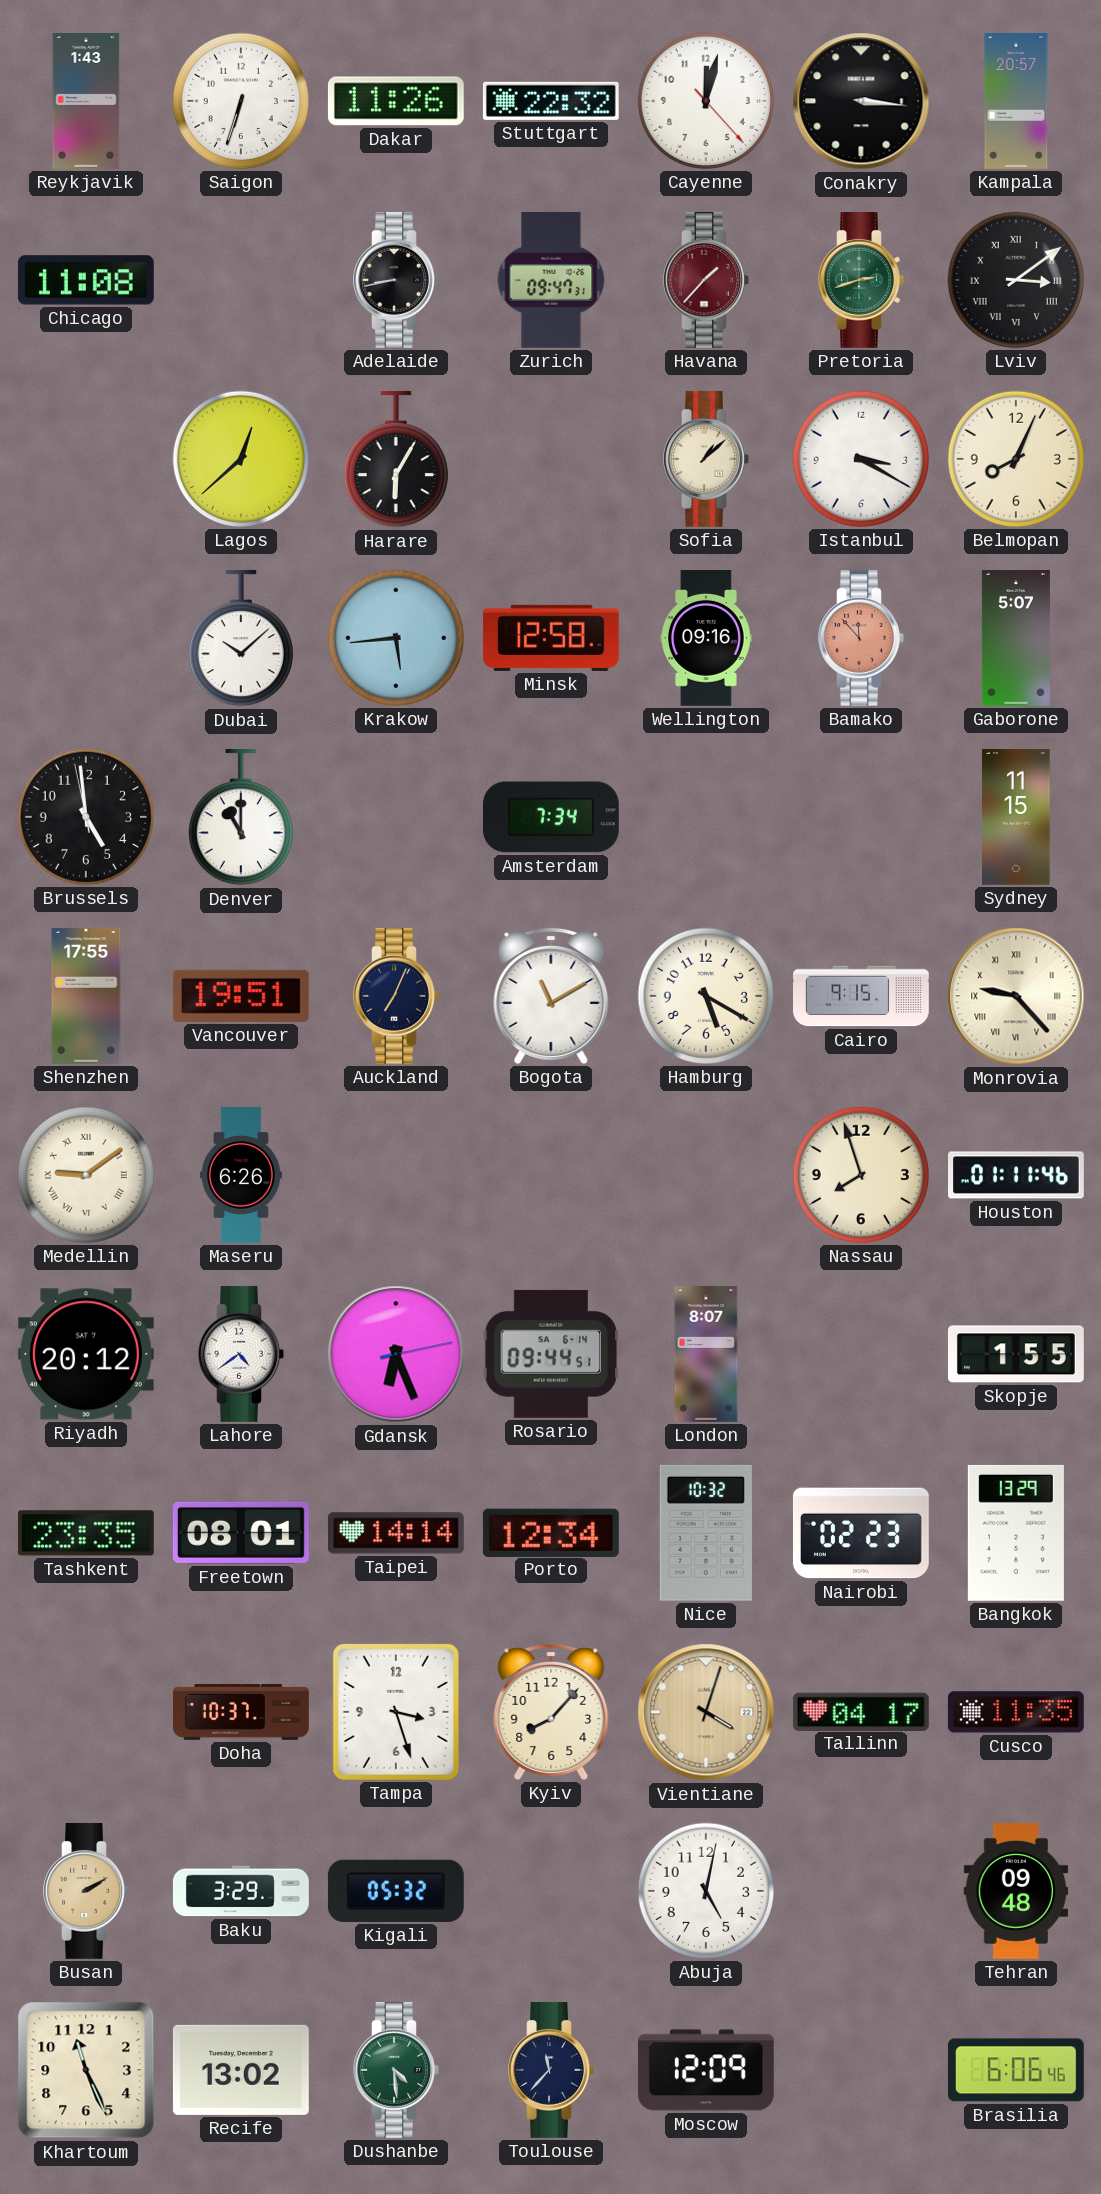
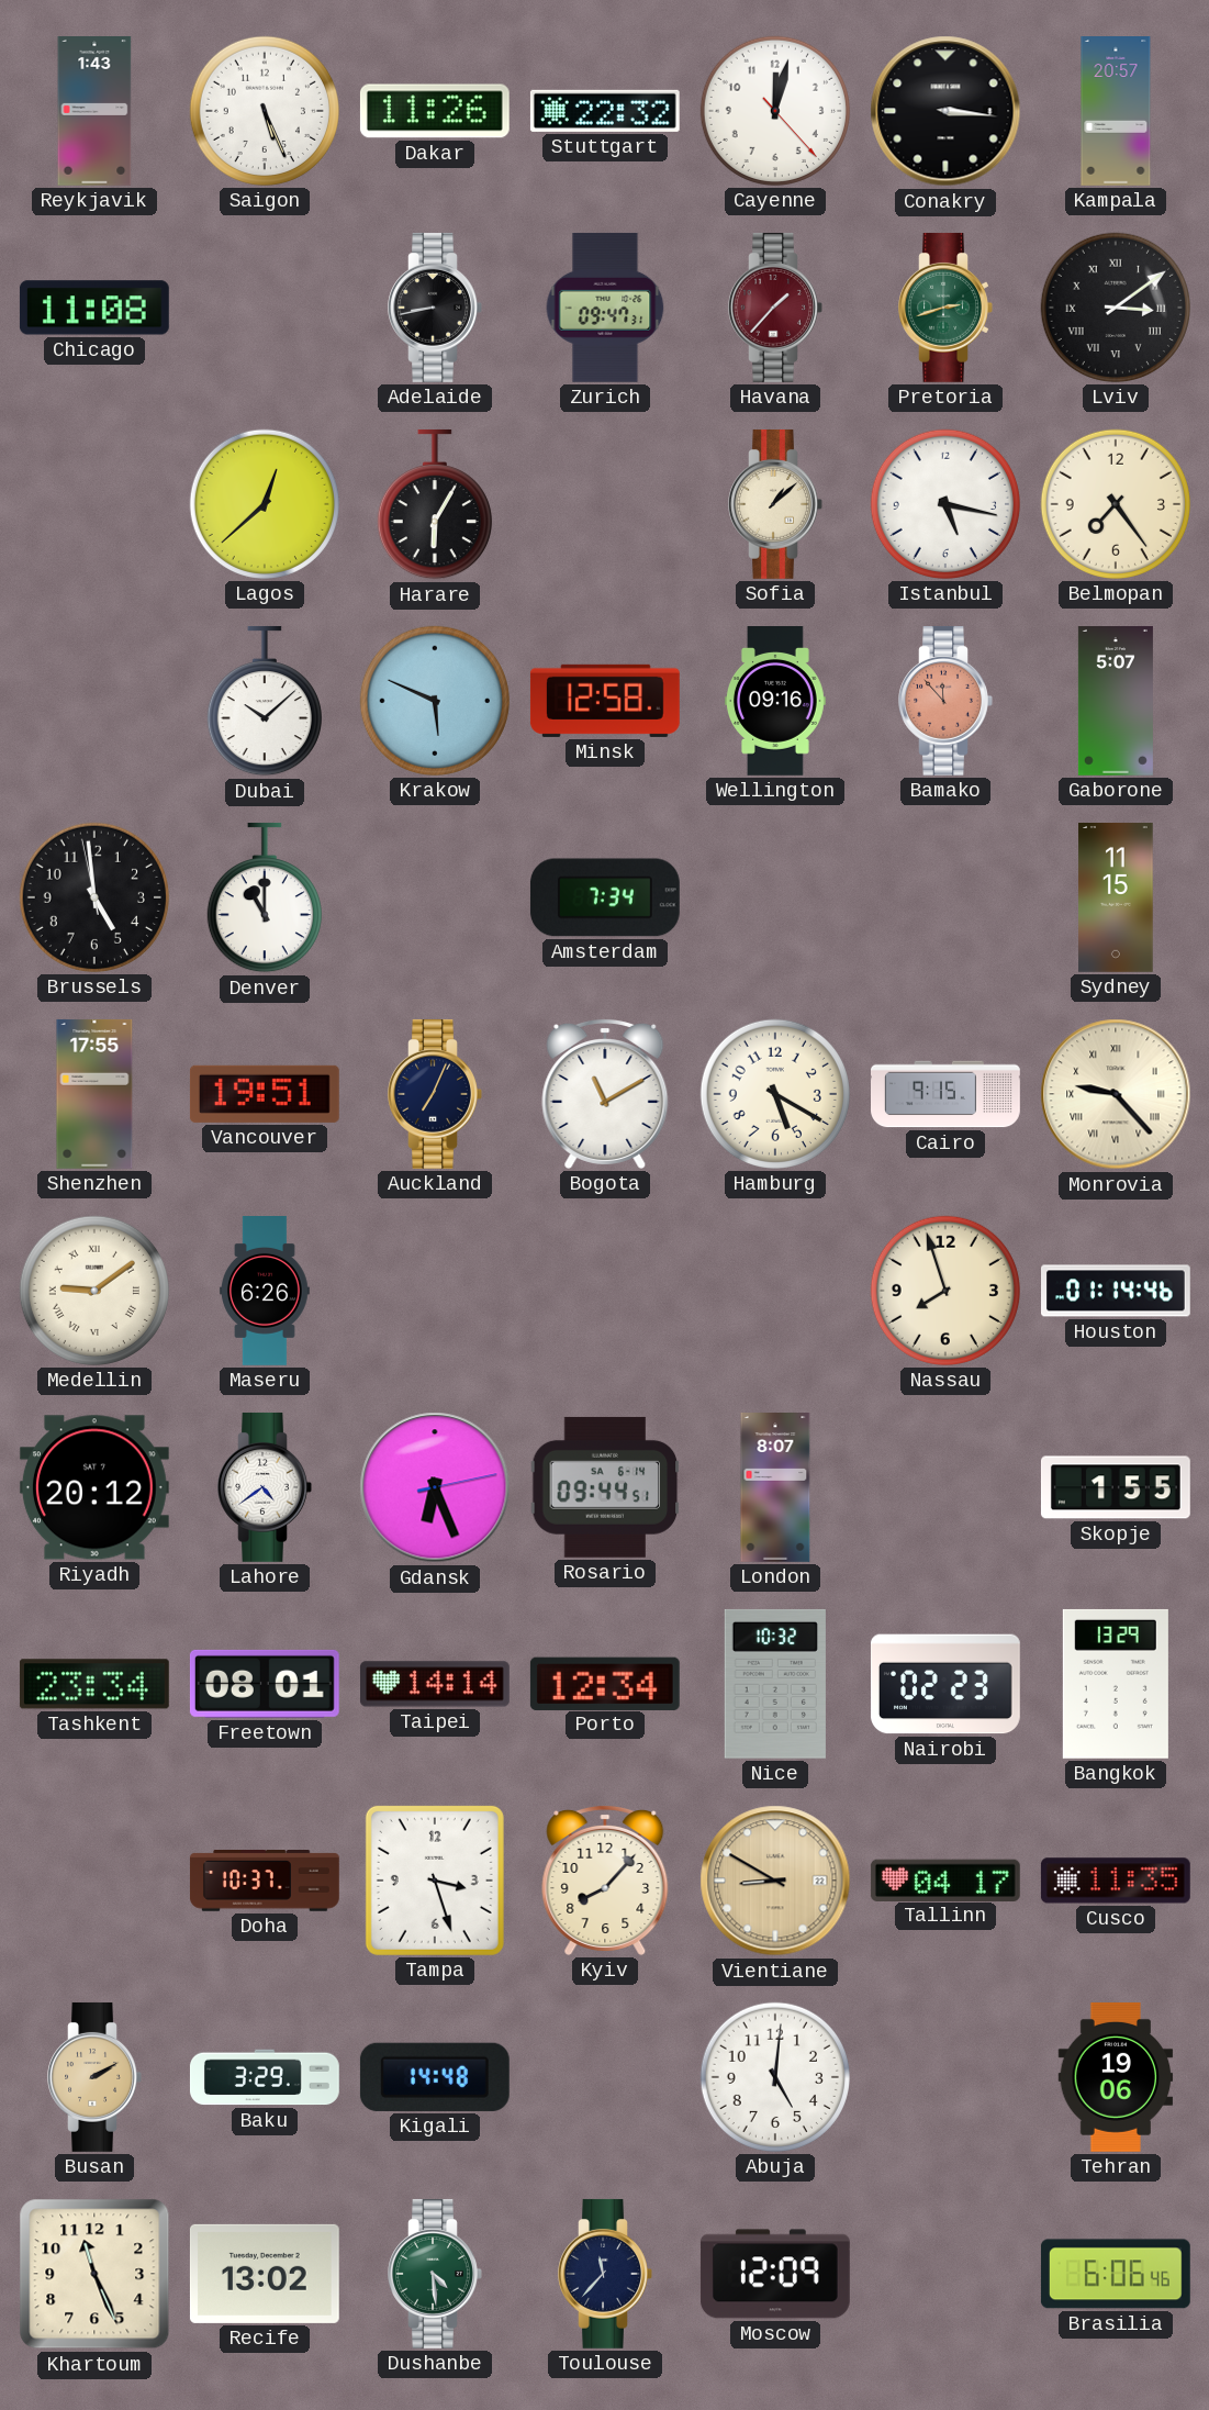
Saigon: 6:33 -> 5:26
Istanbul: 3:20 -> 5:17
Belmopan: 8:04 -> 7:24
Krakow: 5:44 -> 5:49
Houston: 01:11 -> 01:14
Tashkent: 23:35 -> 23:34
Vientiane: 4:03 -> 8:50
Kigali: 05:32 -> 14:48
Abuja: 5:02 -> 5:01
Tehran: 09:48 -> 19:06
